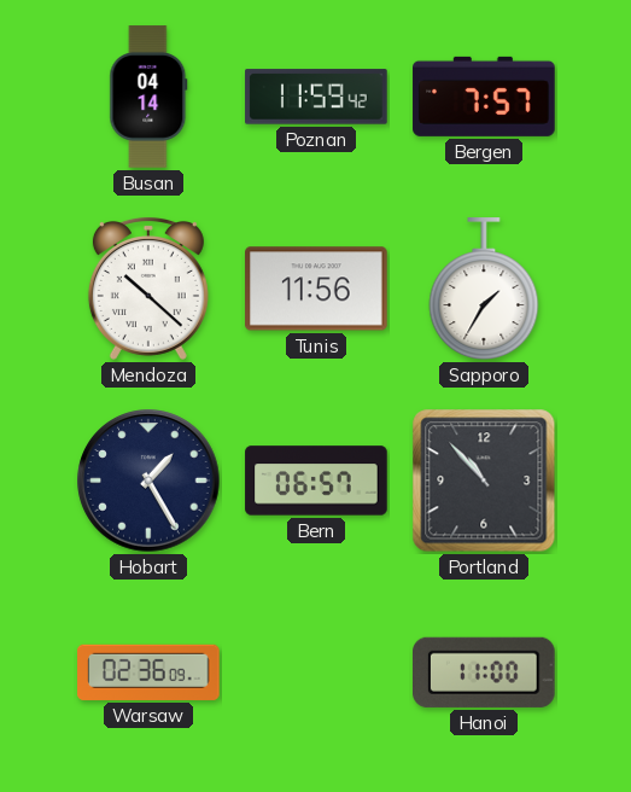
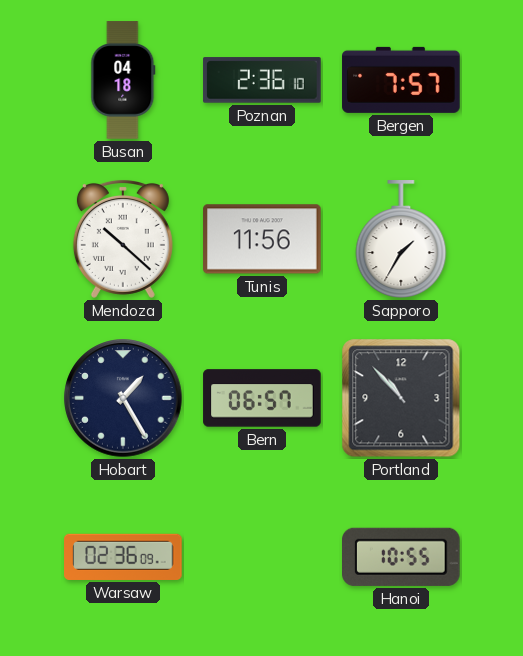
Busan: 04:14 -> 04:18
Poznan: 11:59 -> 2:36
Hanoi: 11:00 -> 10:55
